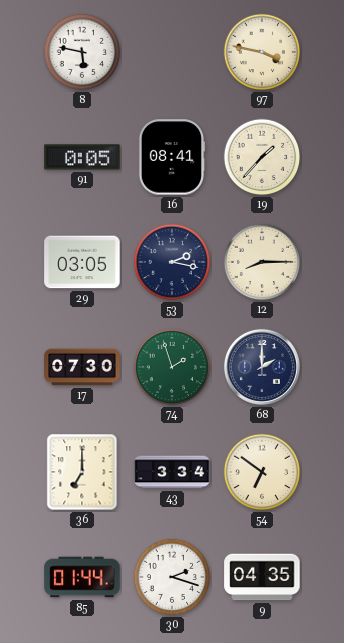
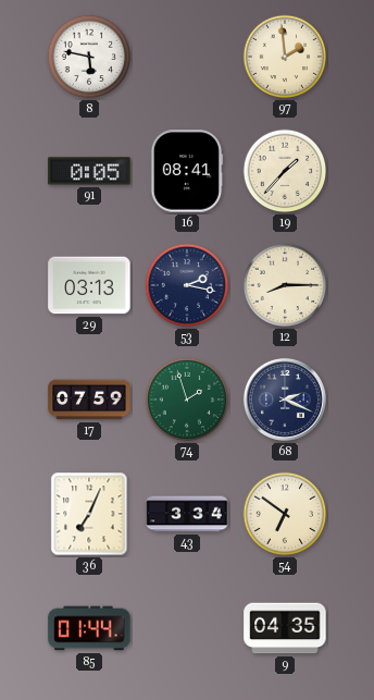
97: 3:47 -> 1:59
29: 03:05 -> 03:13
17: 07:30 -> 07:59
68: 2:00 -> 2:19
36: 7:00 -> 7:04
30: 2:18 -> none
